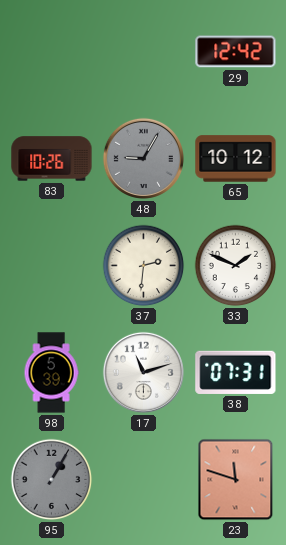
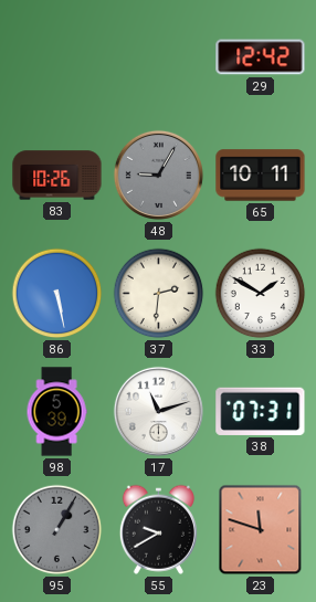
65: 10:12 -> 10:11
86: none -> 5:28
33: 1:49 -> 1:50
55: none -> 9:40
